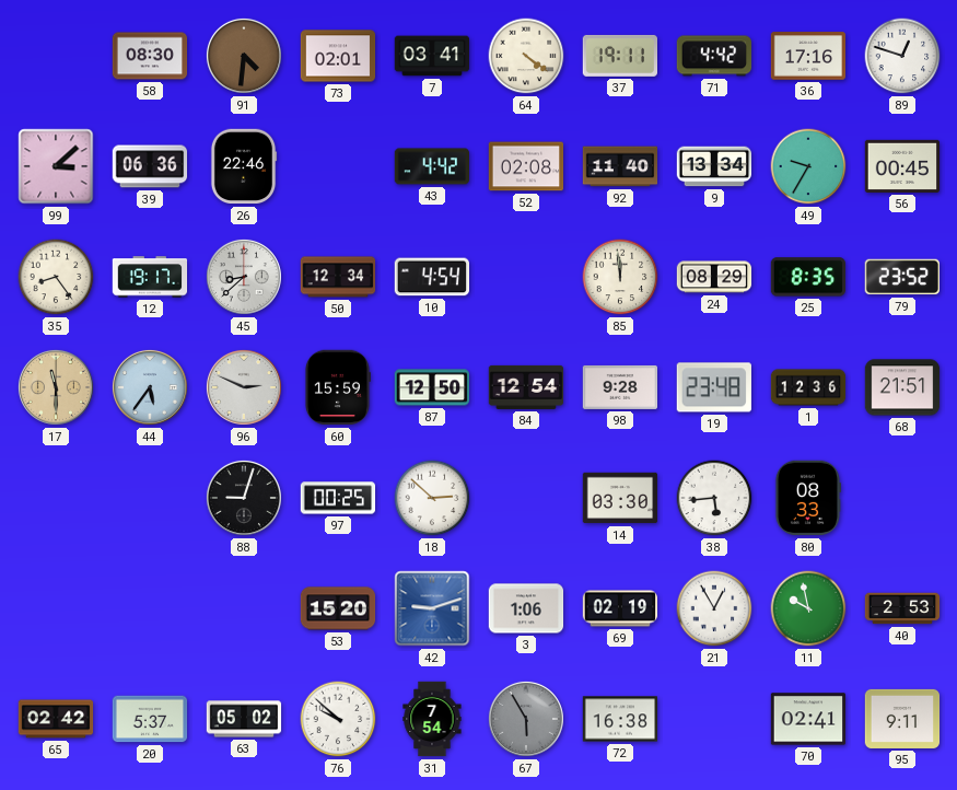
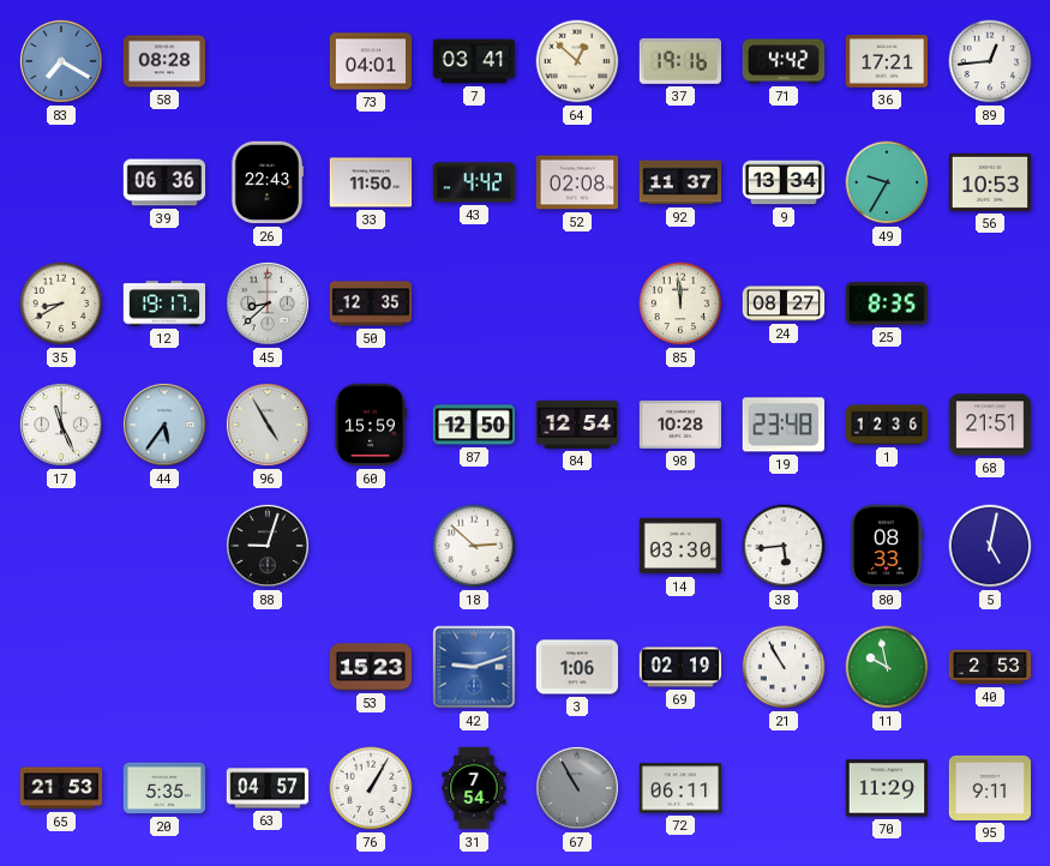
83: none -> 7:20
58: 08:30 -> 08:28
91: 4:31 -> none
73: 02:01 -> 04:01
64: 4:21 -> 12:52
37: 19:11 -> 19:16
36: 17:16 -> 17:21
89: 12:48 -> 12:44
99: 3:08 -> none
26: 22:46 -> 22:43
33: none -> 11:50
92: 11:40 -> 11:37
56: 00:45 -> 10:53
35: 8:24 -> 8:40
50: 12:34 -> 12:35
10: 4:54 -> none
24: 08:29 -> 08:27
79: 23:52 -> none
17: 11:30 -> 11:26
17 dial: champagne -> white
96: 2:49 -> 4:55
98: 9:28 -> 10:28
97: 00:25 -> none
5: none -> 5:02
53: 15:20 -> 15:23
21: 12:55 -> 10:55
65: 02:42 -> 21:53
20: 5:37 -> 5:35
63: 05:02 -> 04:57
76: 9:52 -> 1:05
67: 5:55 -> 10:55
72: 16:38 -> 06:11
70: 02:41 -> 11:29
